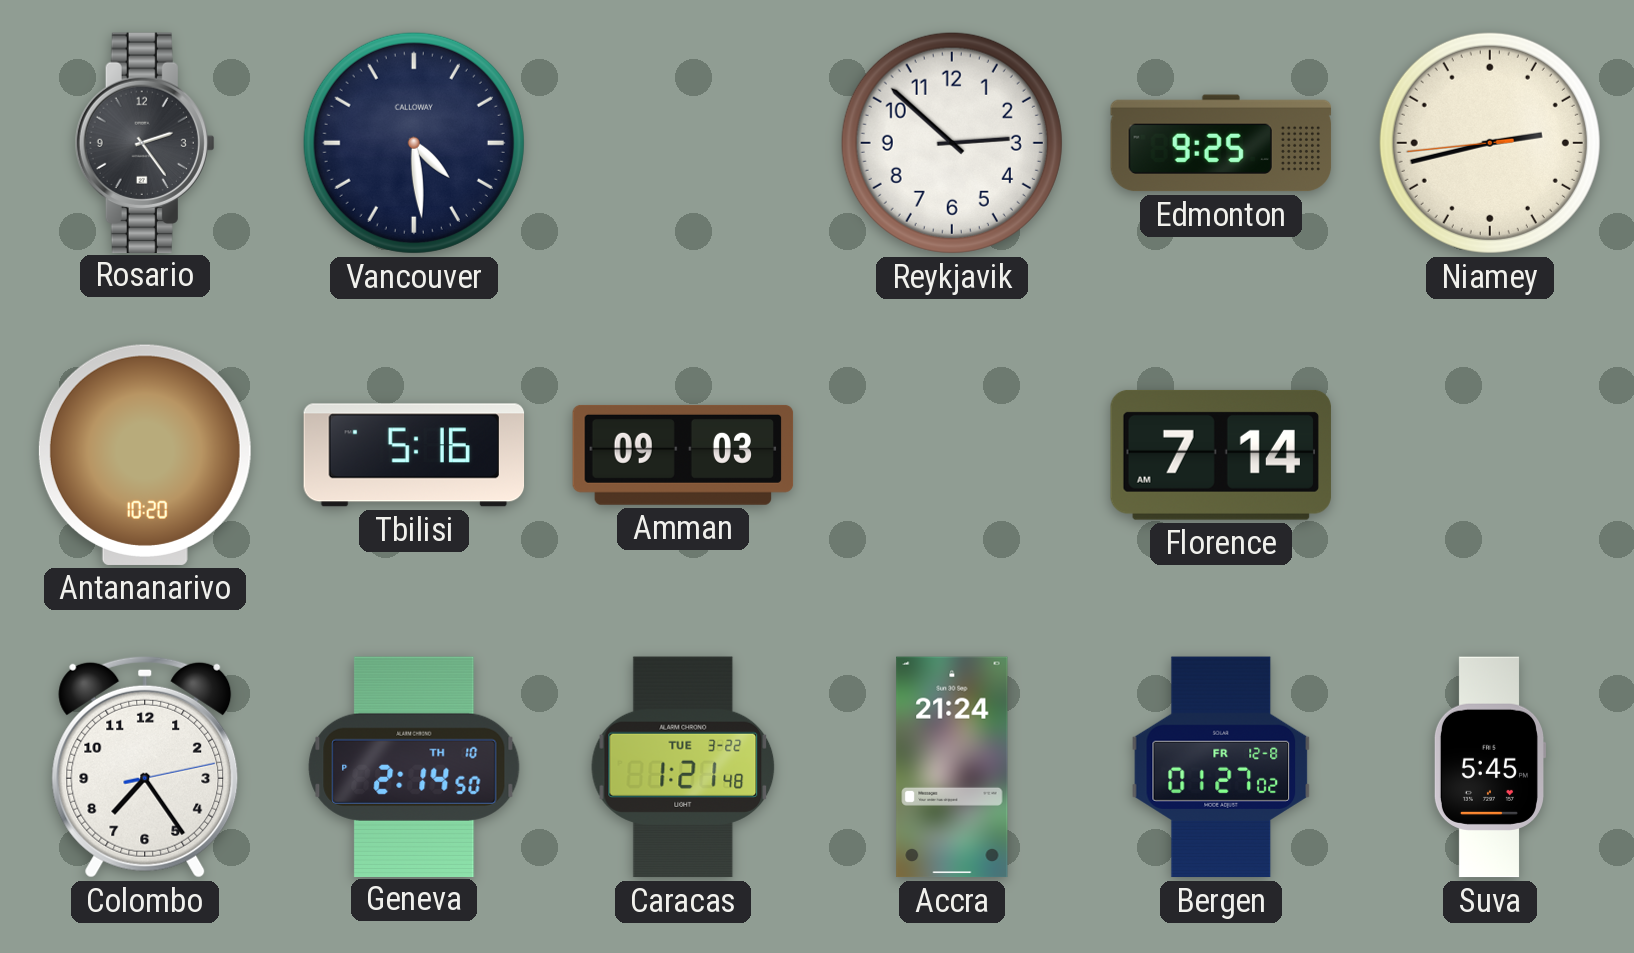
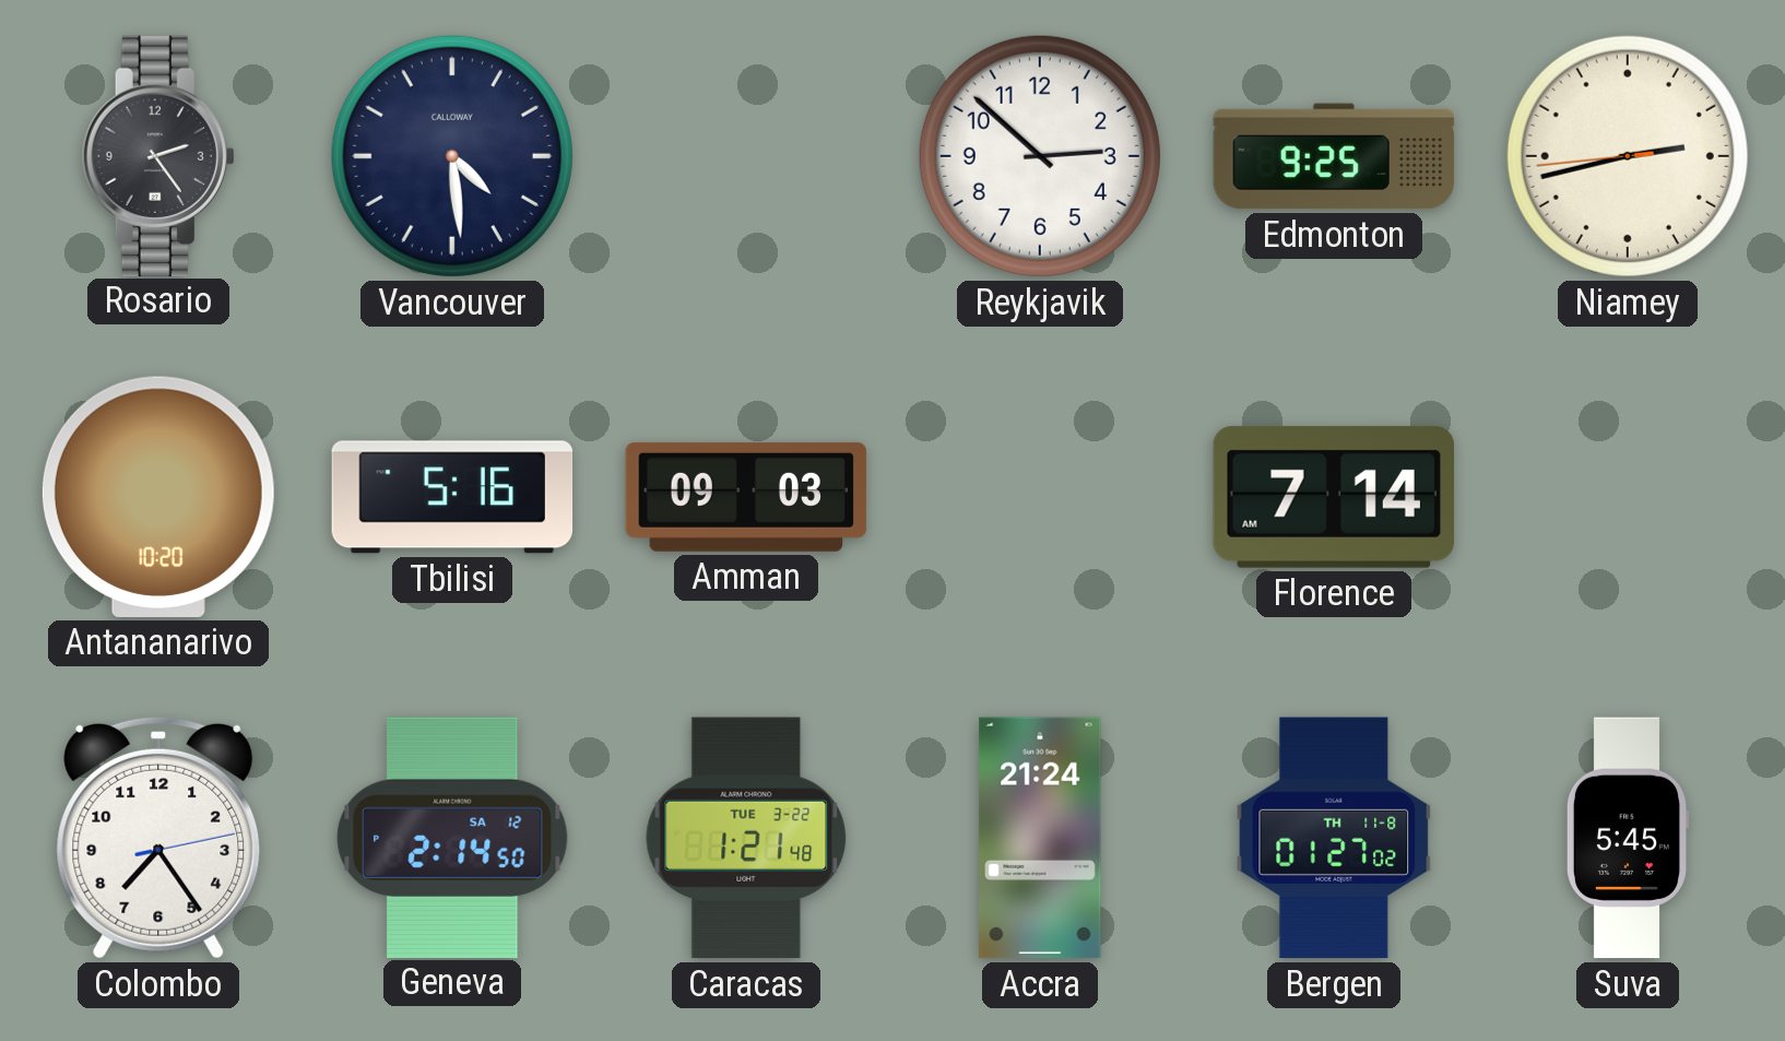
Geneva date: TH 10 -> SA 12
Bergen date: FR 12-8 -> TH 11-8
